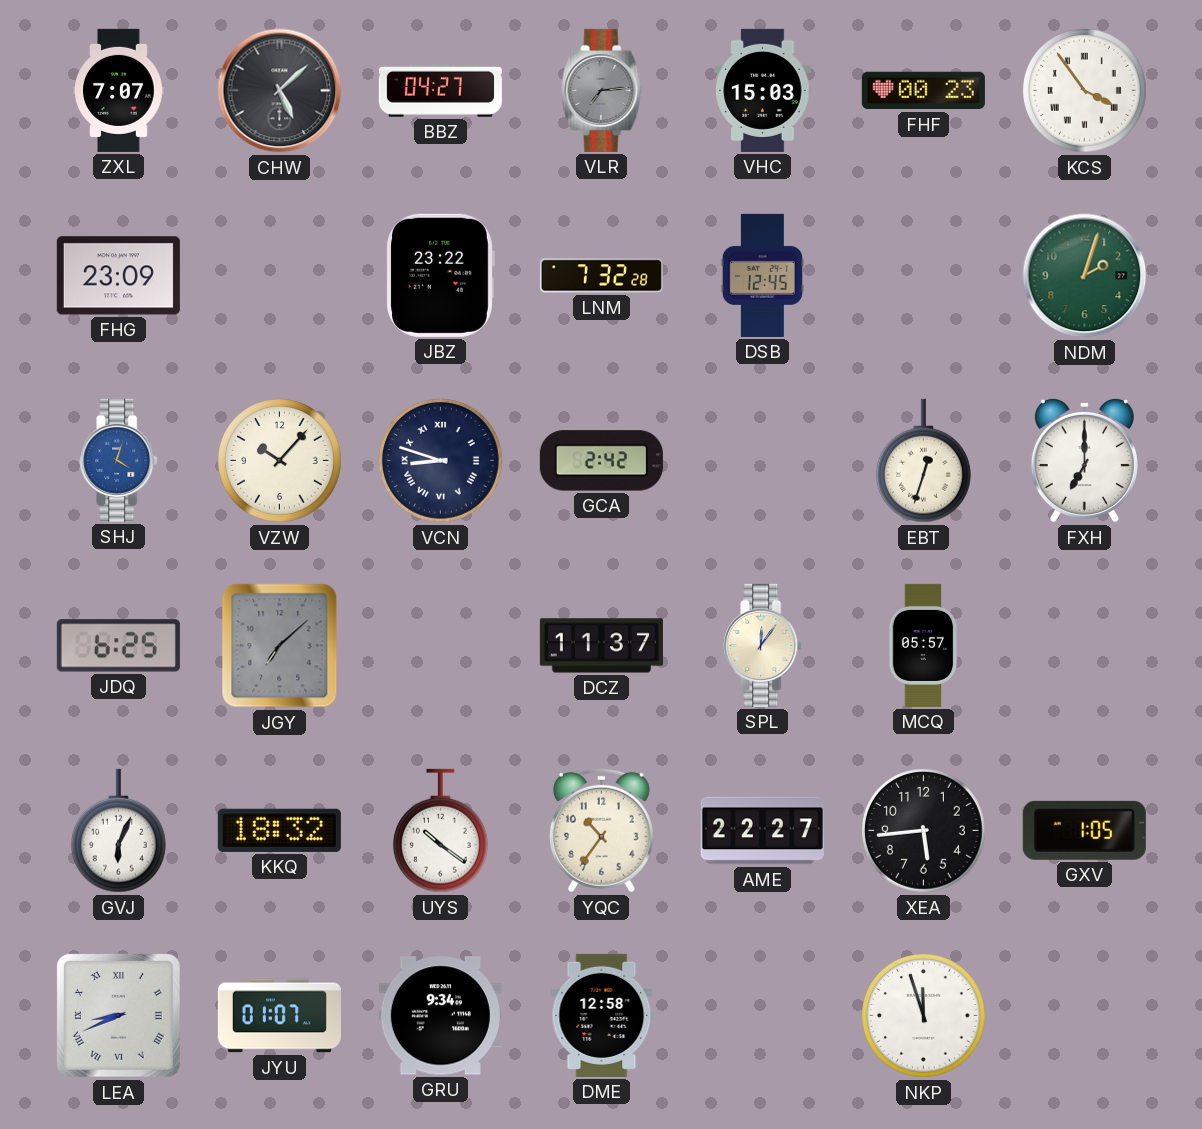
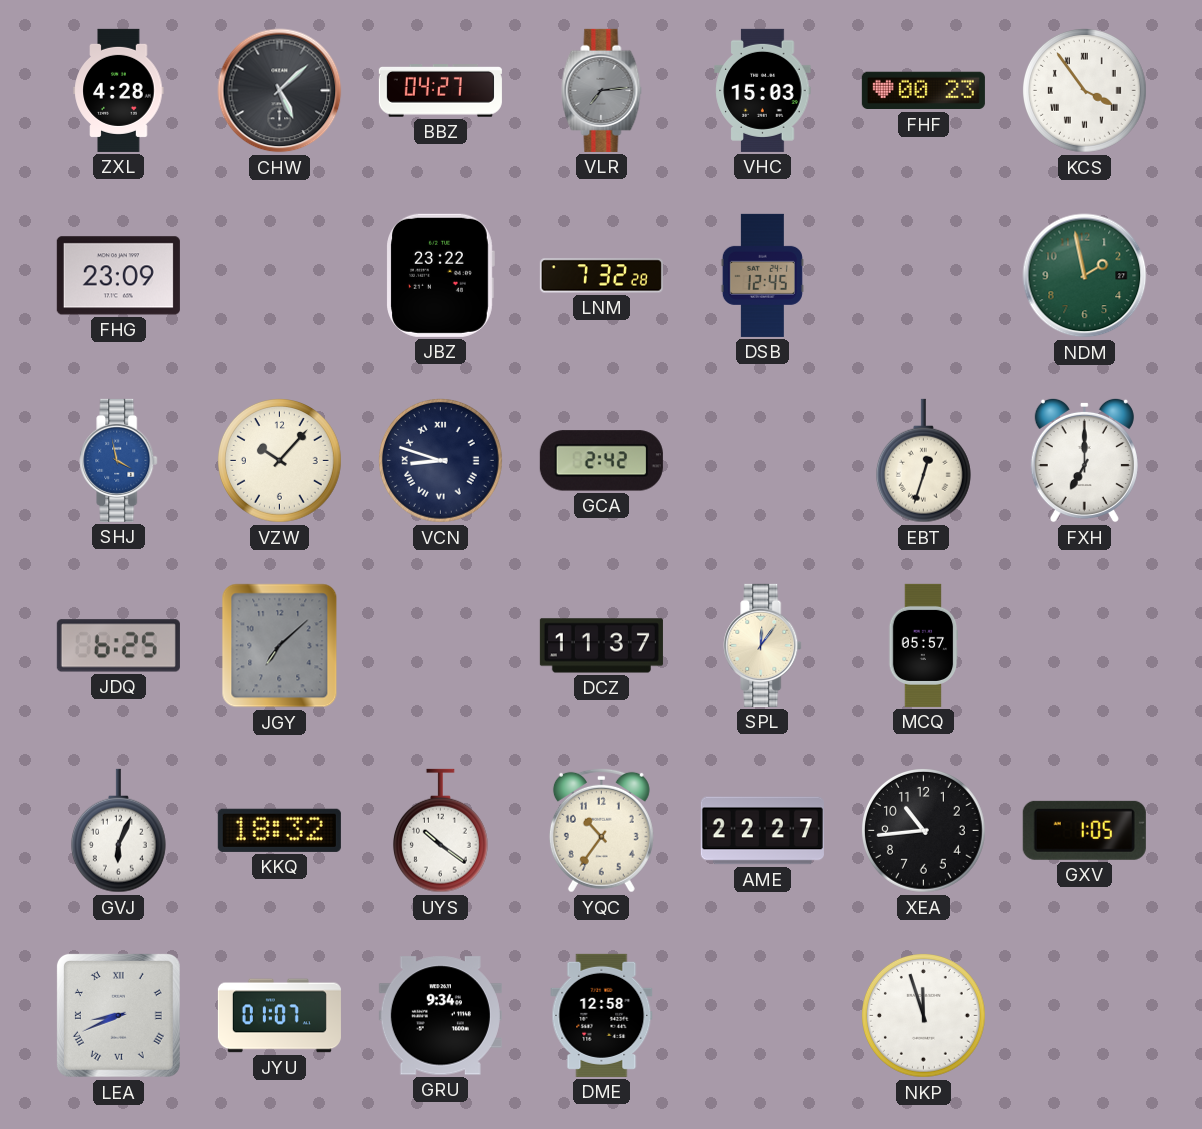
ZXL: 7:07 -> 4:28
NDM: 2:03 -> 1:58
SHJ: 4:03 -> 3:58
XEA: 5:44 -> 10:44
